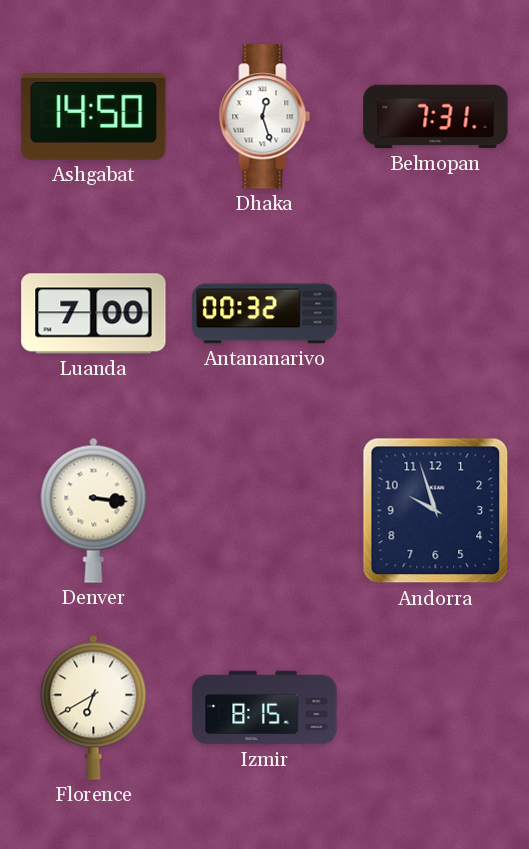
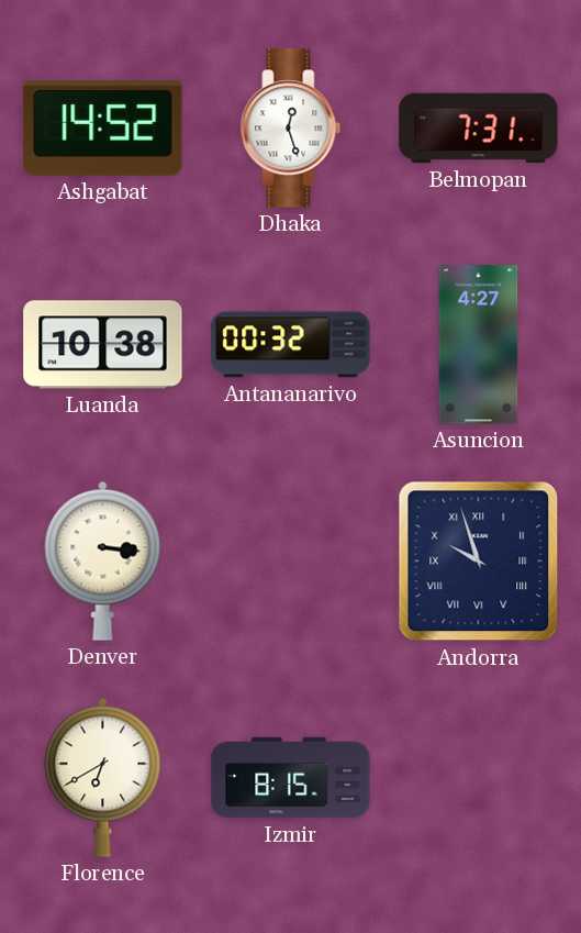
Ashgabat: 14:50 -> 14:52
Luanda: 7:00 -> 10:38
Asuncion: none -> 4:27
Andorra numerals: Arabic -> Roman
